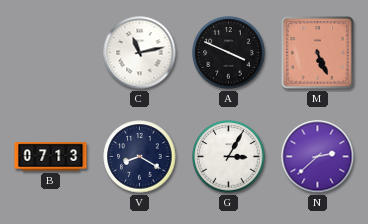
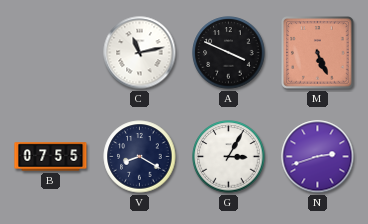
B: 07:13 -> 07:55
N: 2:38 -> 2:42
